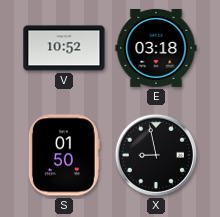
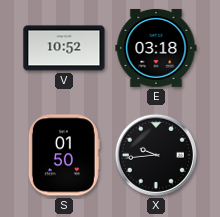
X: 8:58 -> 9:44
